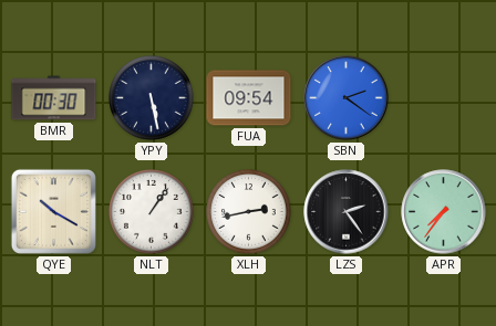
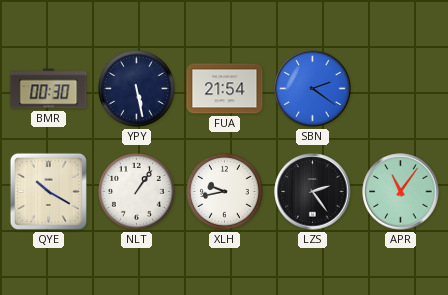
FUA: 09:54 -> 21:54
XLH: 2:43 -> 9:43
APR: 7:36 -> 11:06
